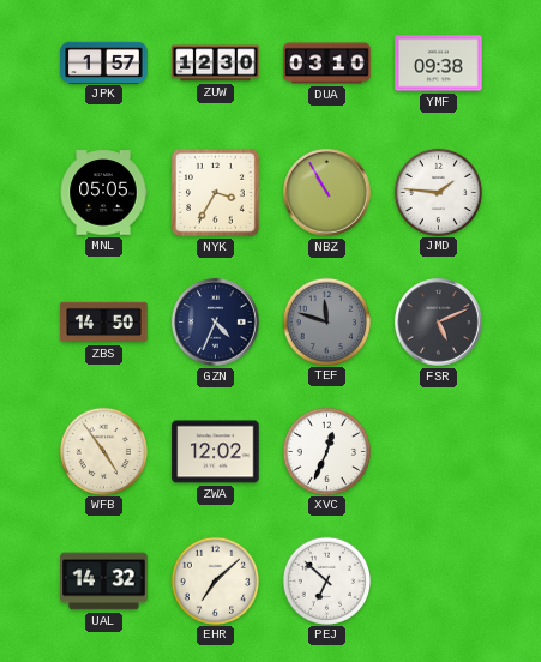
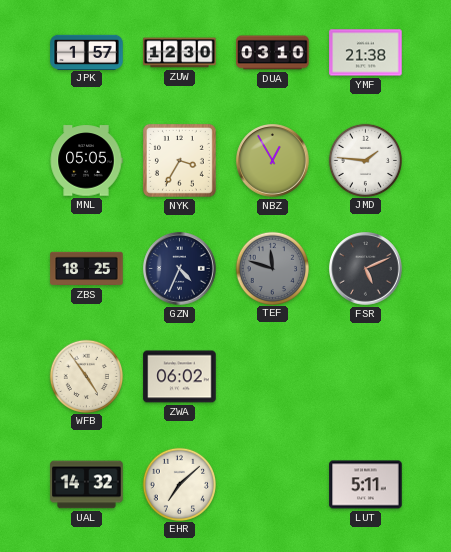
YMF: 09:38 -> 21:38
NBZ: 10:55 -> 12:55
ZBS: 14:50 -> 18:25
ZWA: 12:02 -> 06:02
XVC: 12:34 -> none
PEJ: 6:52 -> none
LUT: none -> 5:11
